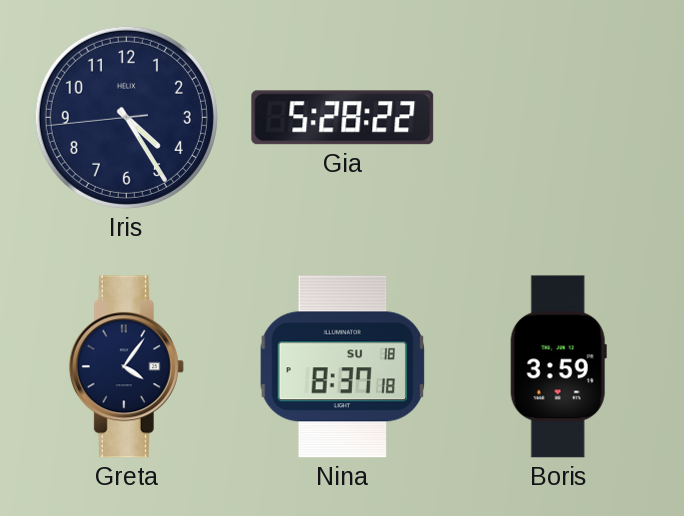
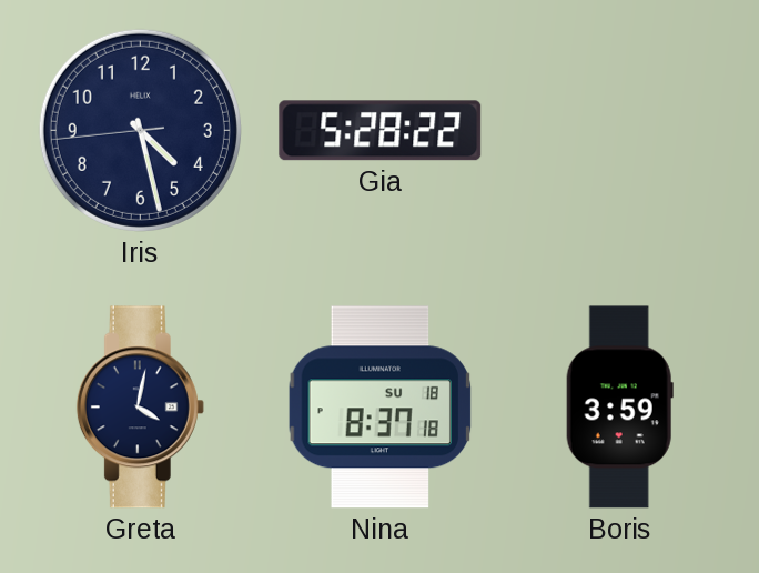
Iris: 4:24 -> 4:27
Greta: 4:06 -> 4:02
